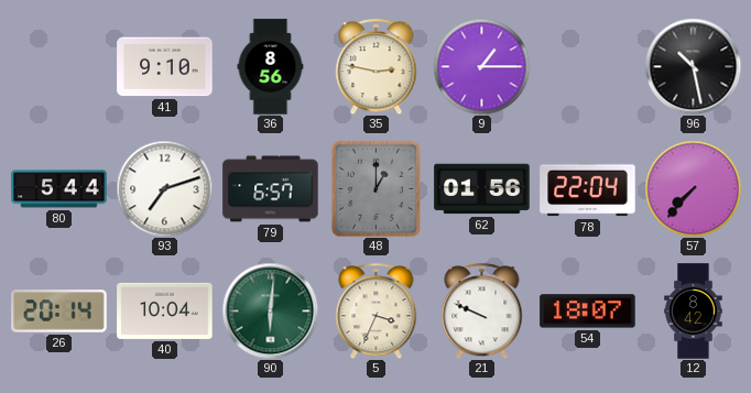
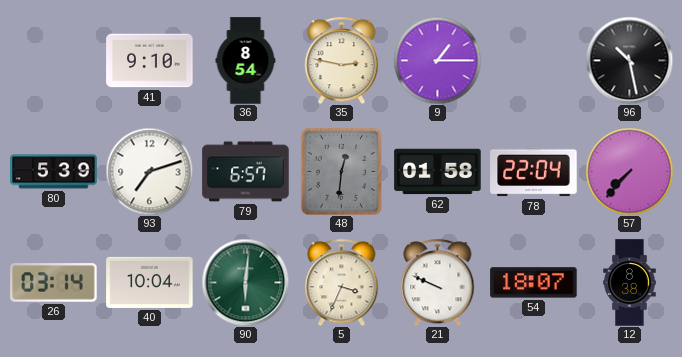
36: 8:56 -> 8:54
80: 5:44 -> 5:39
48: 1:00 -> 12:31
62: 01:56 -> 01:58
26: 20:14 -> 03:14
12: 8:42 -> 8:38
